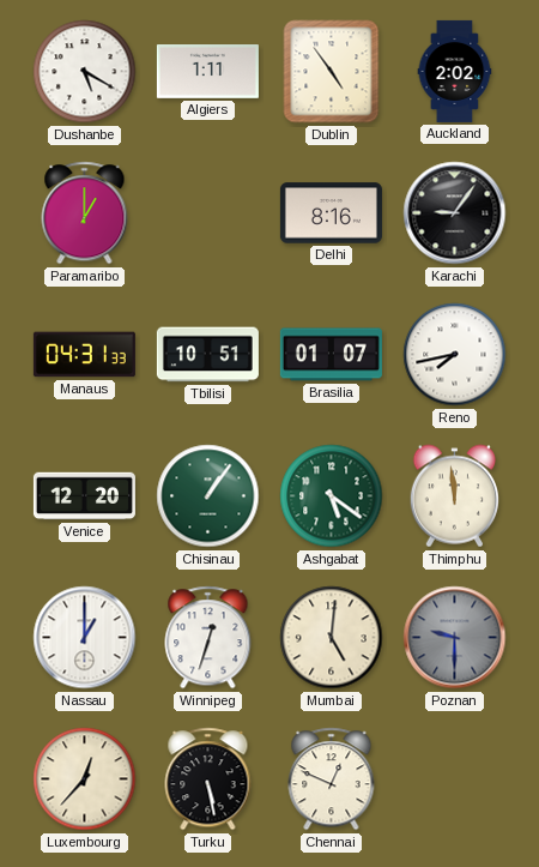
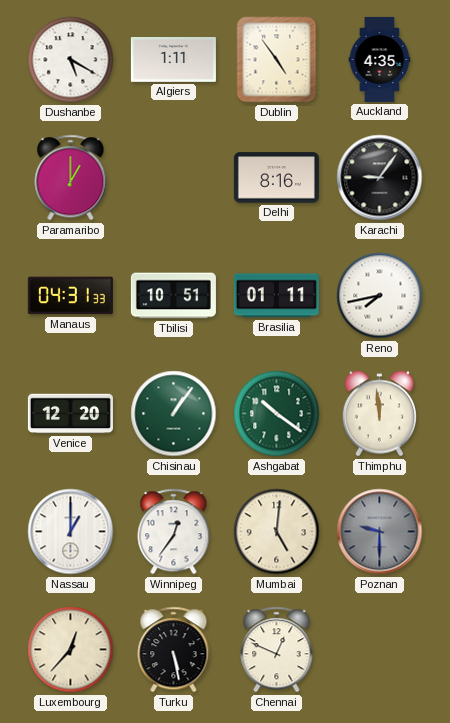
Auckland: 2:02 -> 4:35
Brasilia: 01:07 -> 01:11
Ashgabat: 5:21 -> 10:21
Winnipeg: 12:33 -> 12:36
